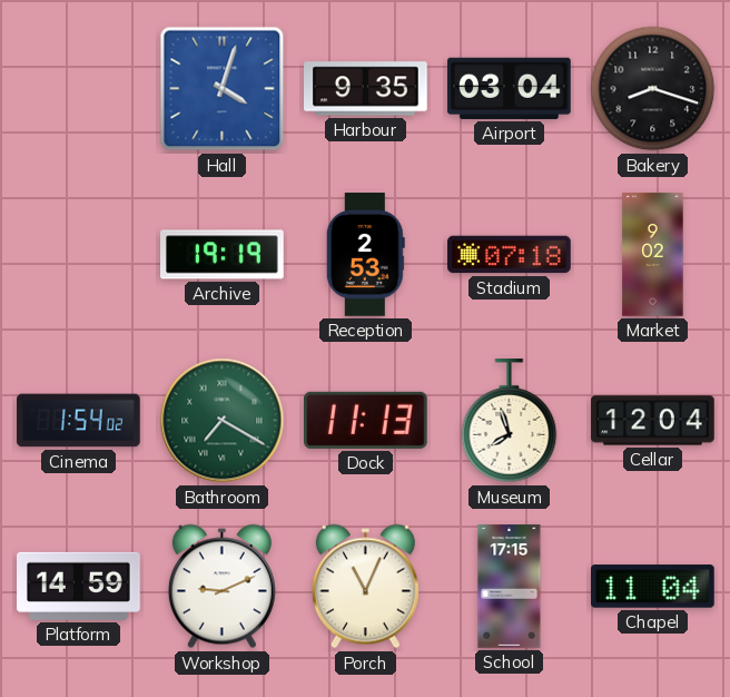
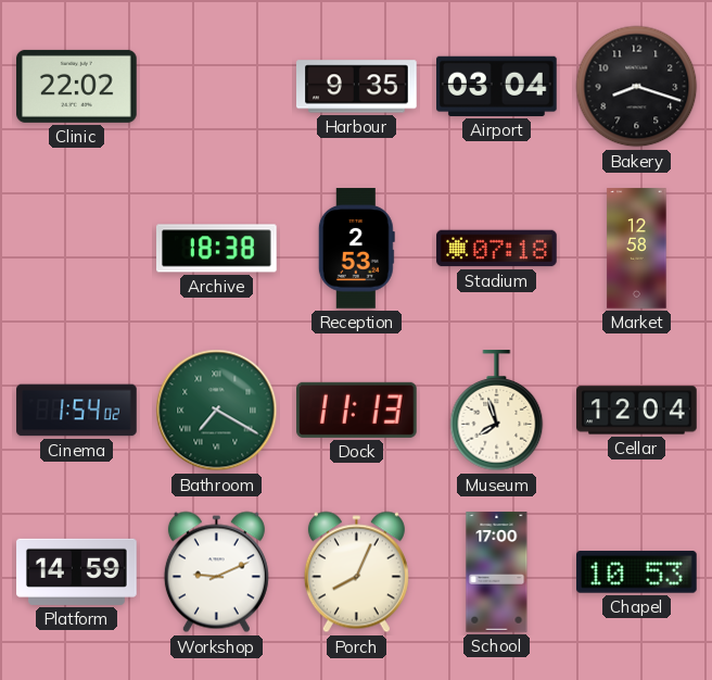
Clinic: none -> 22:02
Hall: 4:03 -> none
Archive: 19:19 -> 18:38
Market: 9:02 -> 12:58
Porch: 11:04 -> 8:04
School: 17:15 -> 17:00
Chapel: 11:04 -> 10:53
